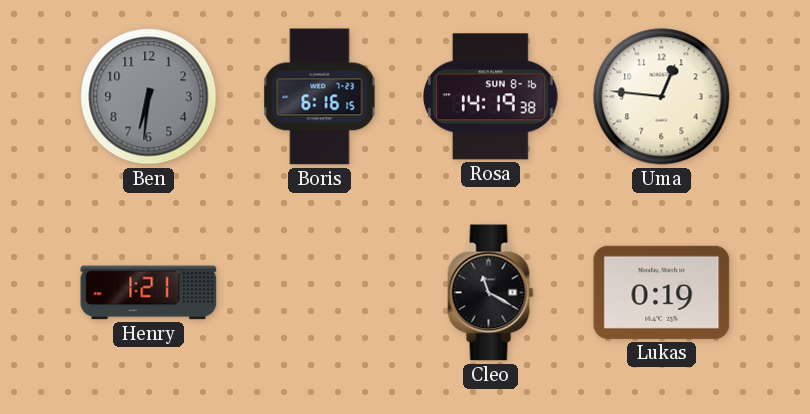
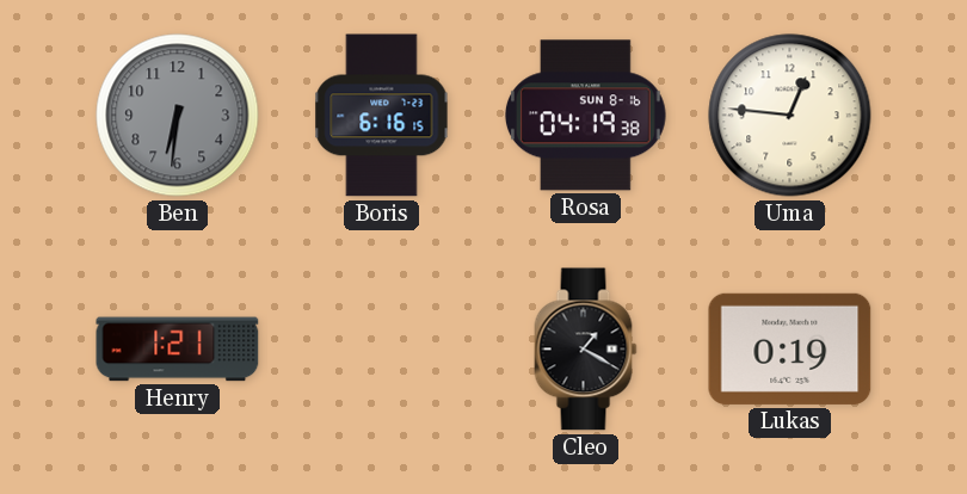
Rosa: 14:19 -> 04:19
Cleo: 11:20 -> 1:20
